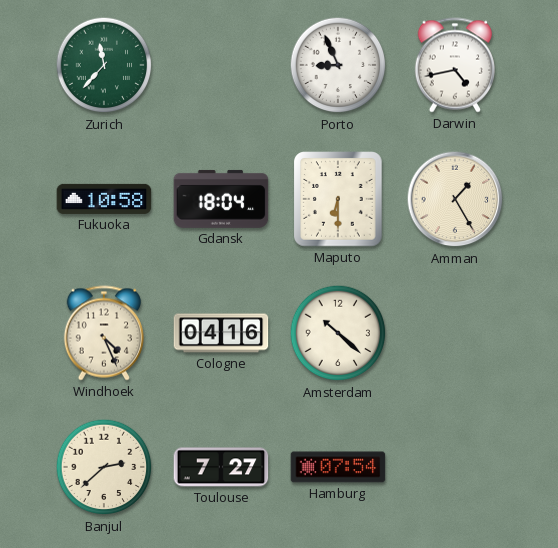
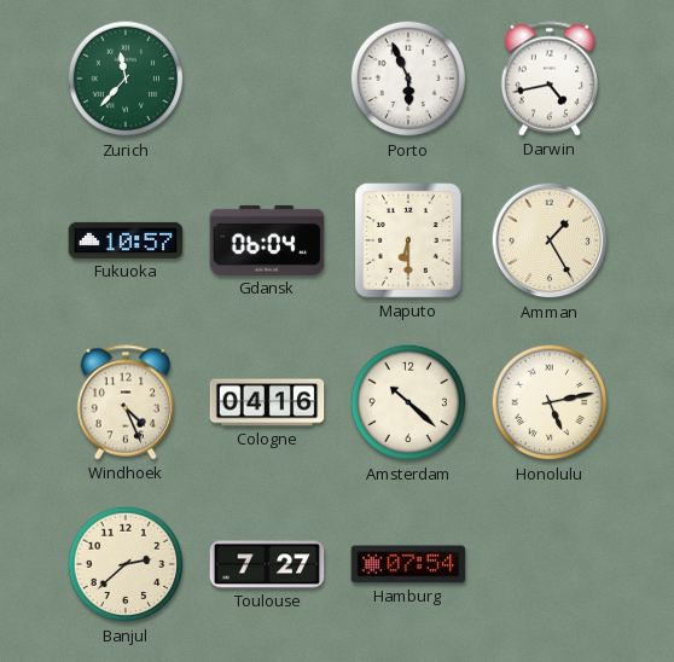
Porto: 8:56 -> 5:56
Fukuoka: 10:58 -> 10:57
Gdansk: 18:04 -> 06:04
Honolulu: none -> 5:13
